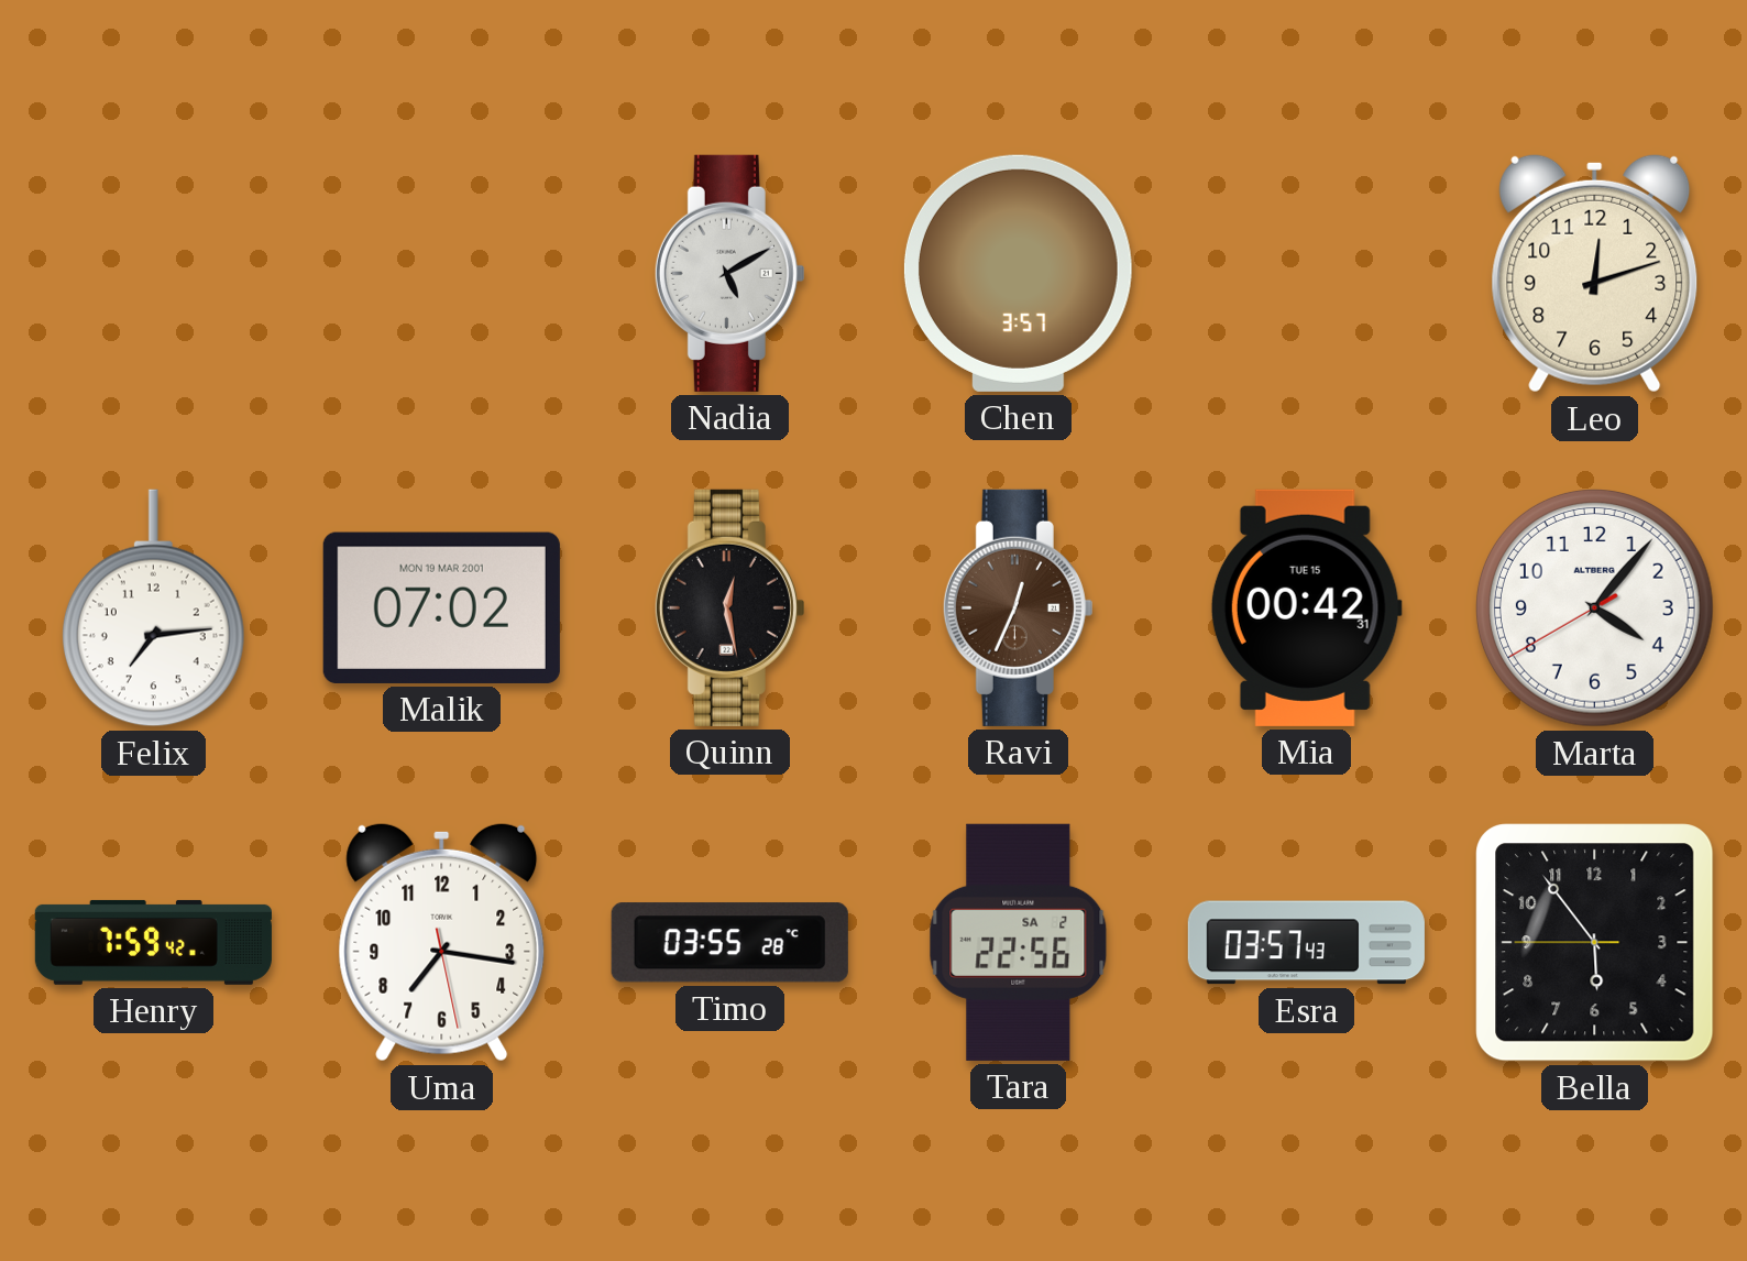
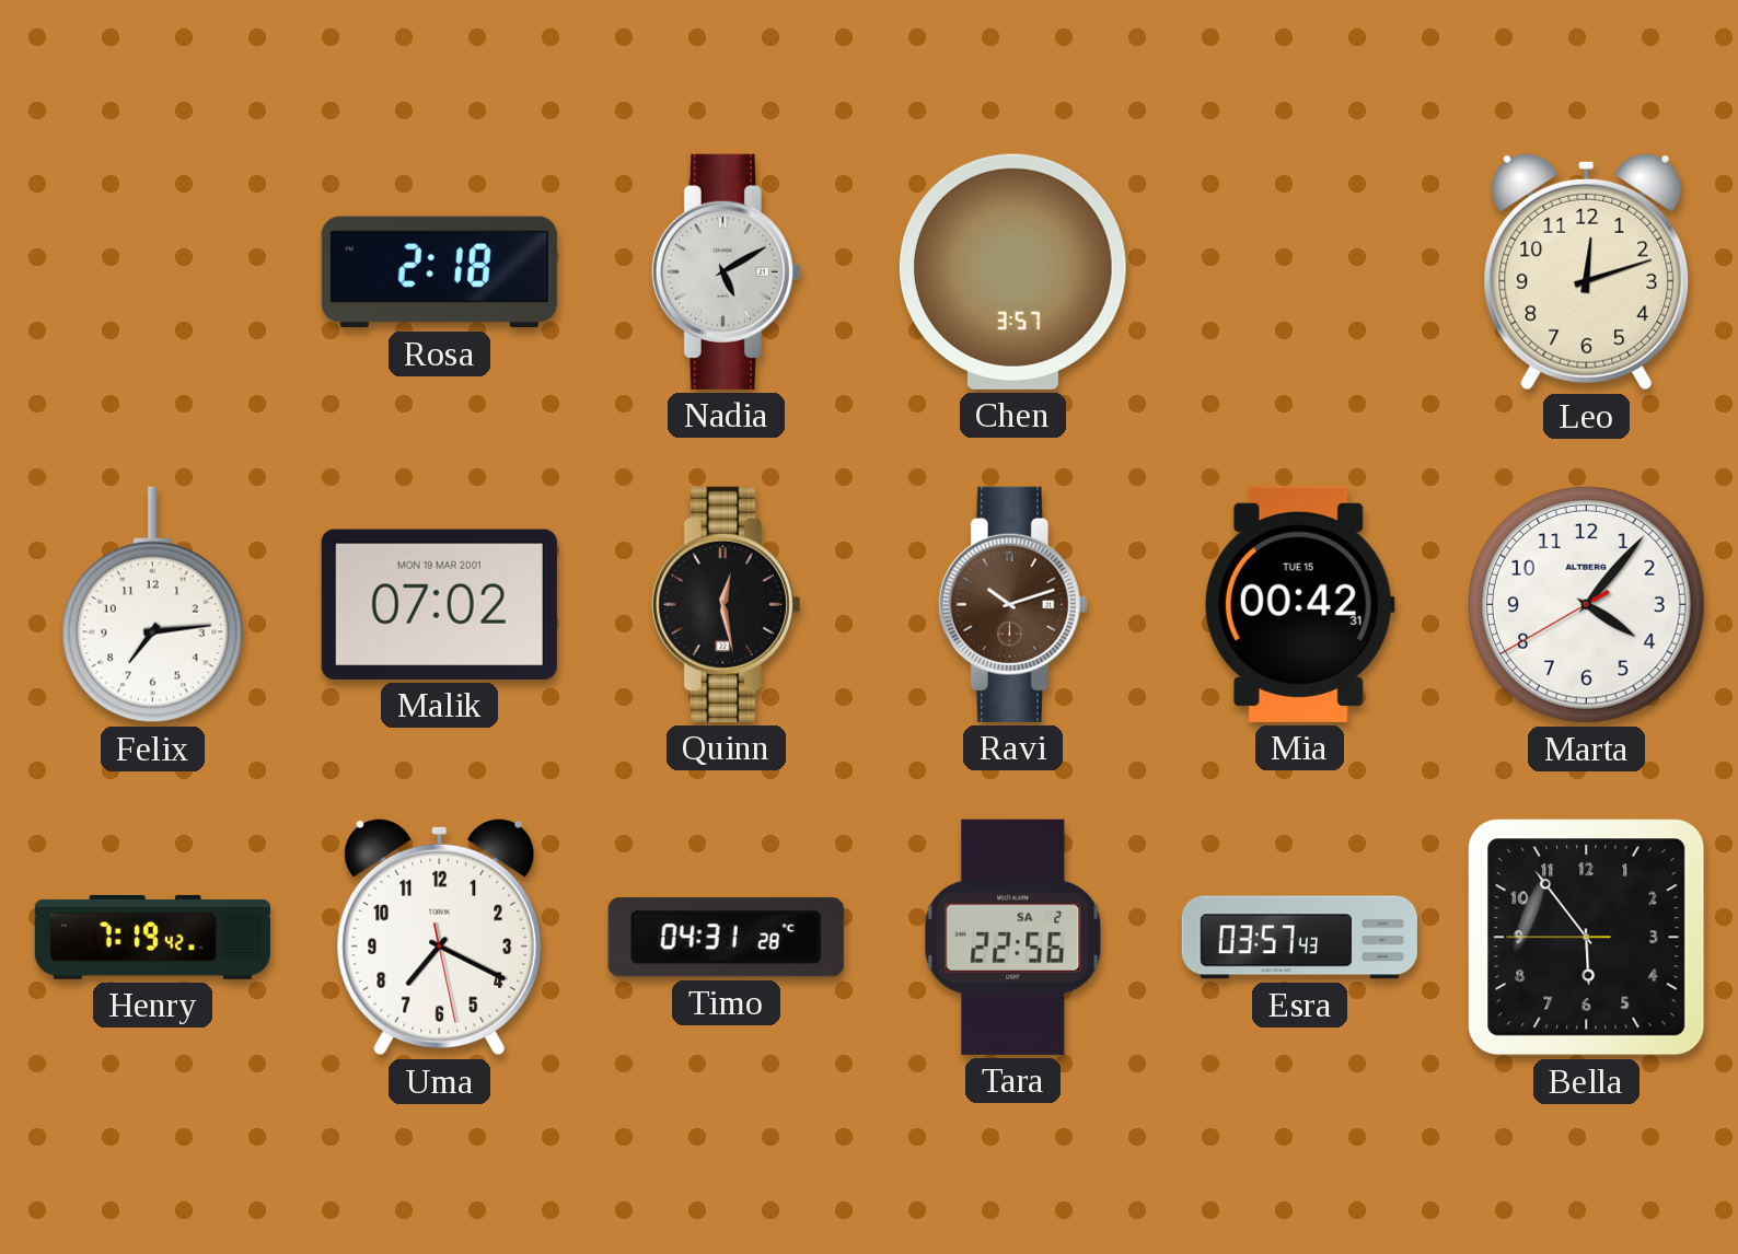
Rosa: none -> 2:18
Ravi: 12:34 -> 10:12
Henry: 7:59 -> 7:19
Uma: 7:16 -> 7:19
Timo: 03:55 -> 04:31
